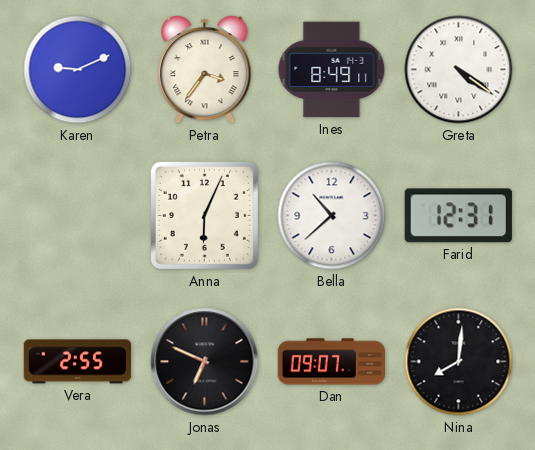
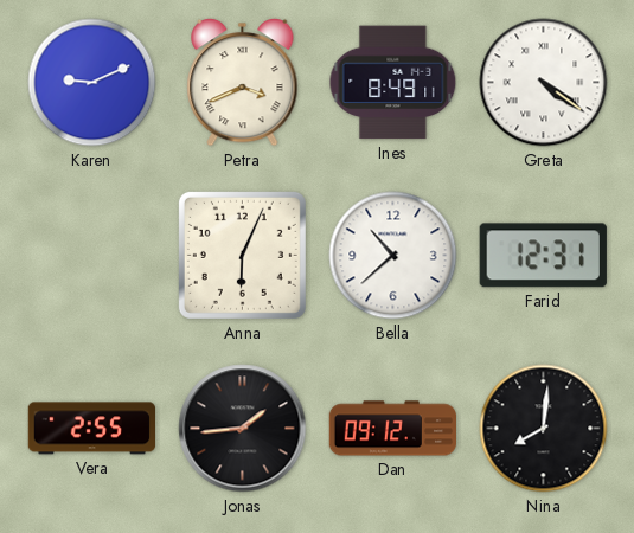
Petra: 3:36 -> 3:41
Jonas: 6:49 -> 1:44
Dan: 09:07 -> 09:12
